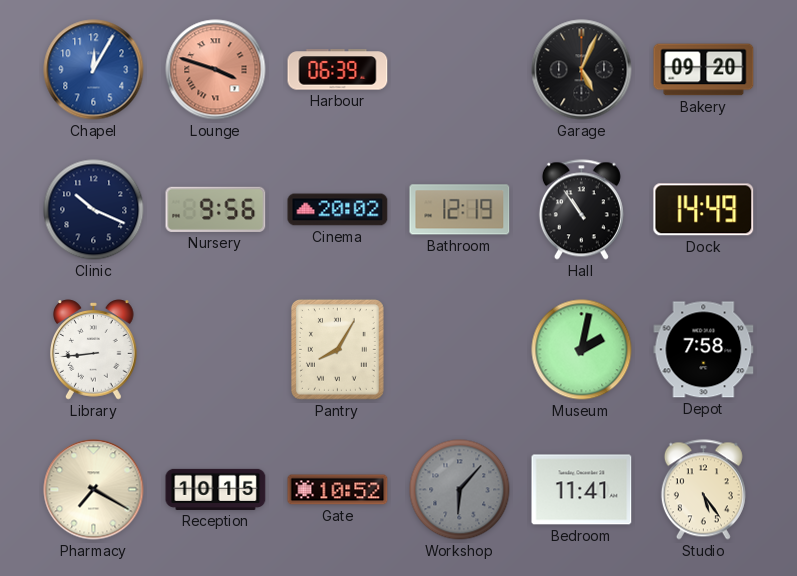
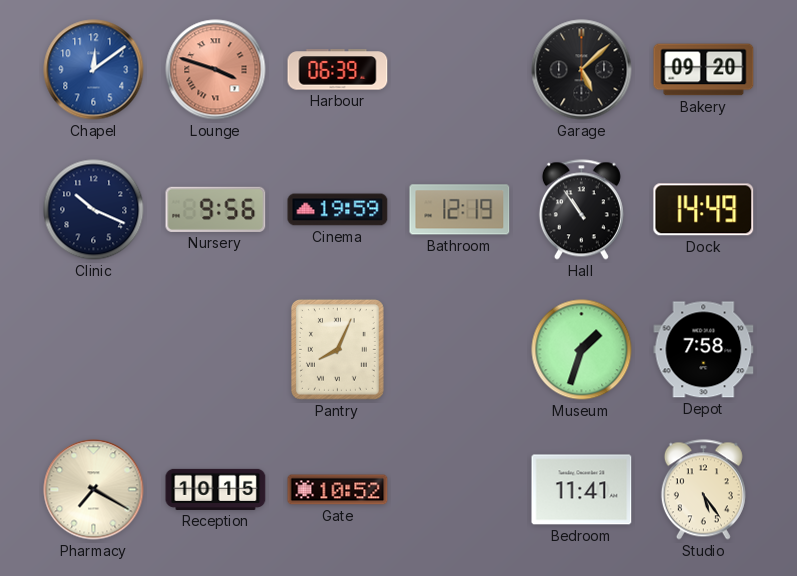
Chapel: 12:05 -> 12:09
Garage: 5:04 -> 5:08
Cinema: 20:02 -> 19:59
Library: 8:44 -> none
Pantry: 8:05 -> 8:04
Museum: 2:02 -> 1:33
Workshop: 6:07 -> none
